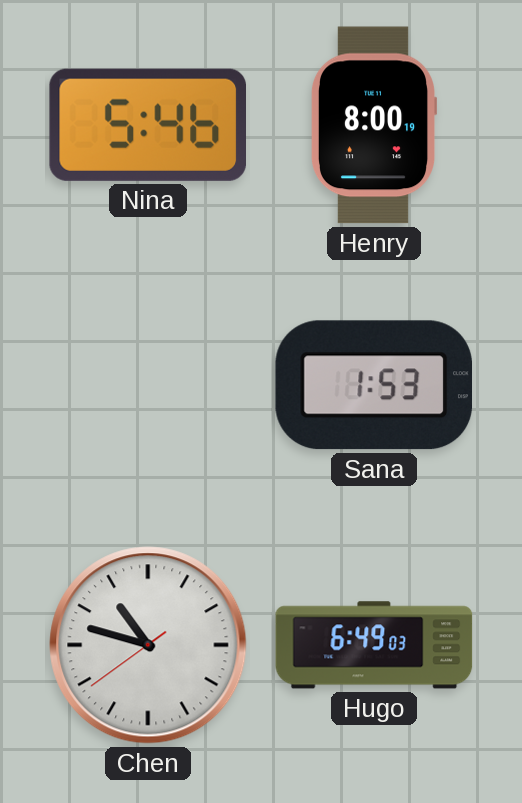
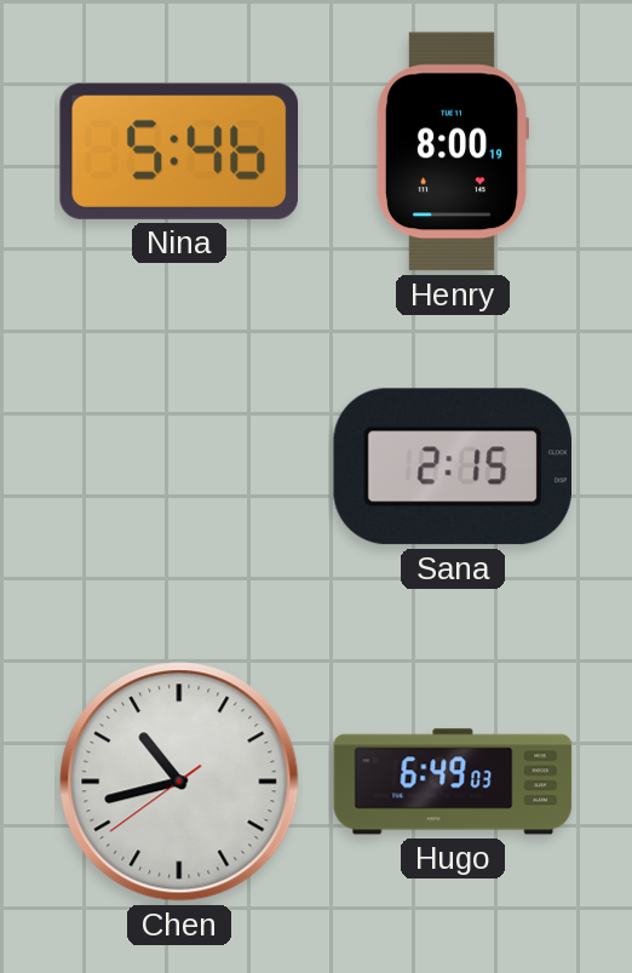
Sana: 1:53 -> 2:15
Chen: 10:47 -> 10:42
